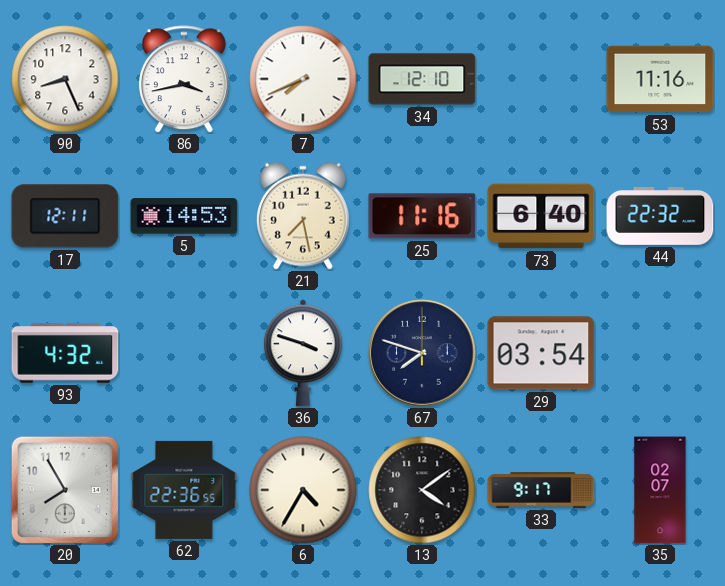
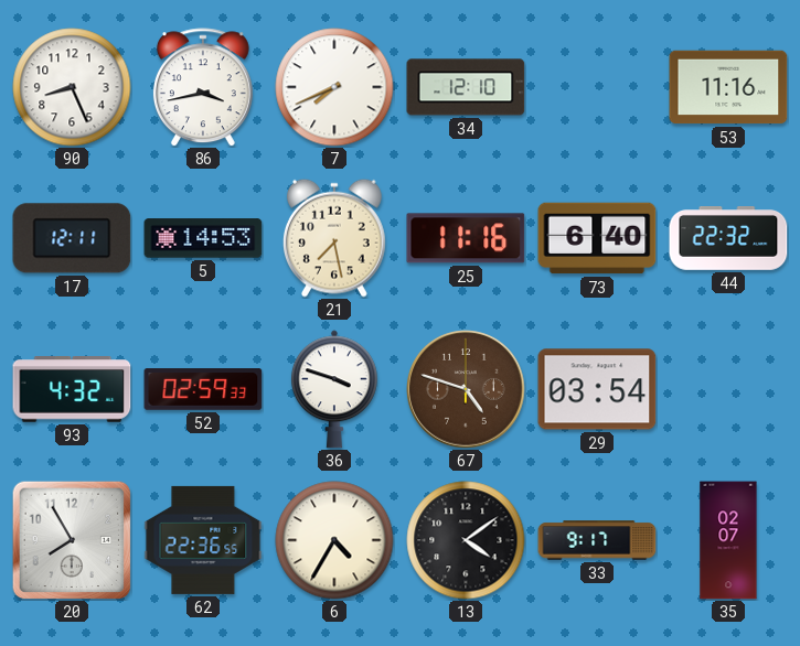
52: none -> 02:59
67: 7:48 -> 4:48
67 dial: navy -> brown
